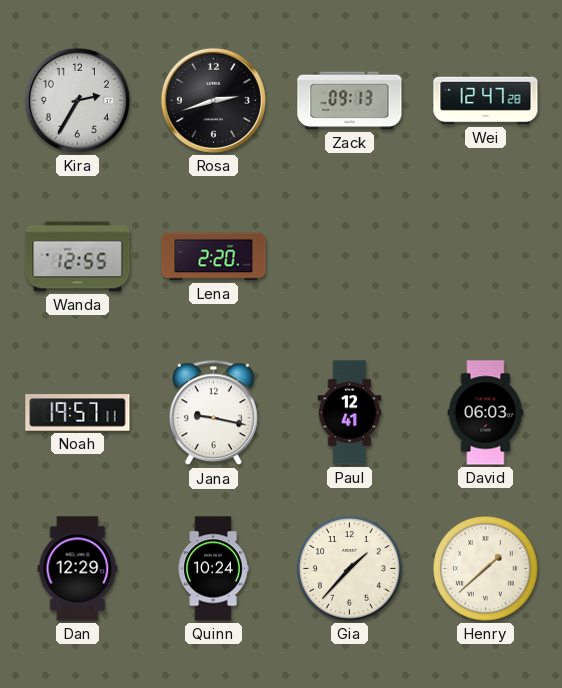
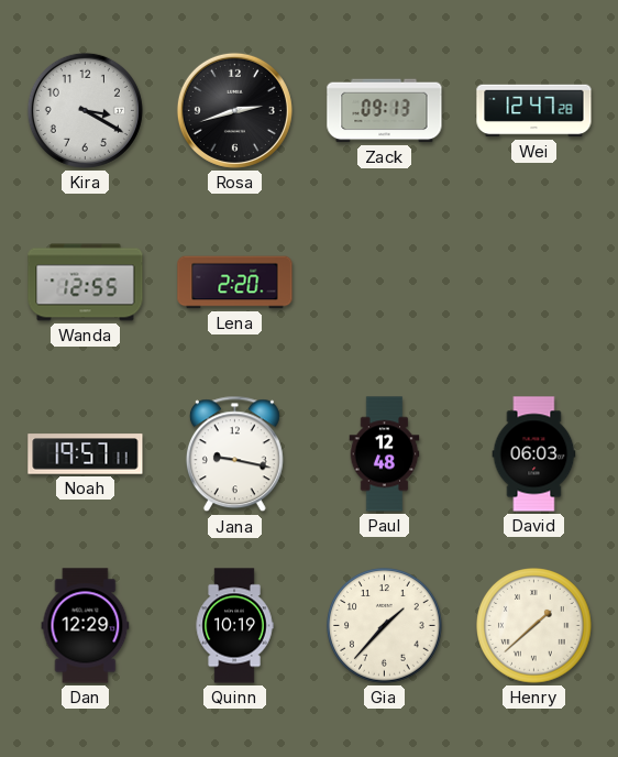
Kira: 2:35 -> 3:20
Paul: 12:41 -> 12:48
Quinn: 10:24 -> 10:19
